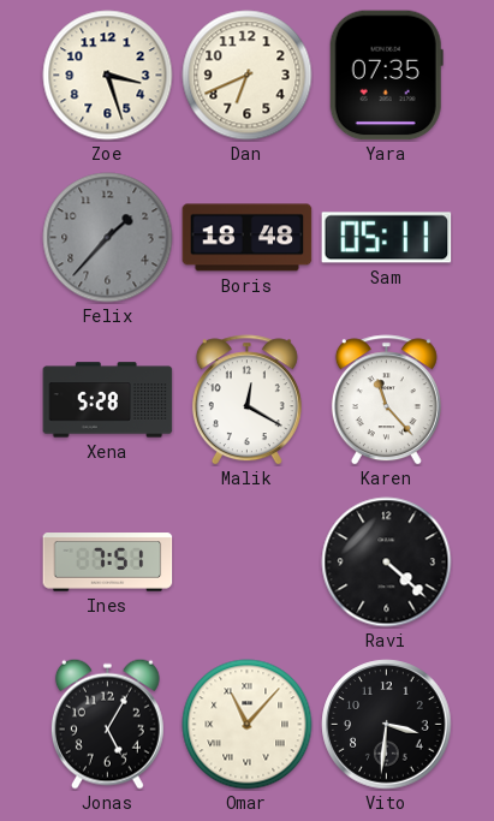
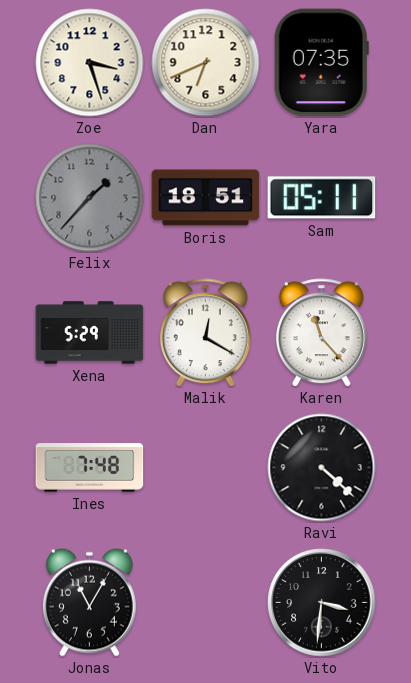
Boris: 18:48 -> 18:51
Xena: 5:28 -> 5:29
Ines: 7:51 -> 7:48
Jonas: 5:05 -> 11:05
Omar: 11:07 -> none
